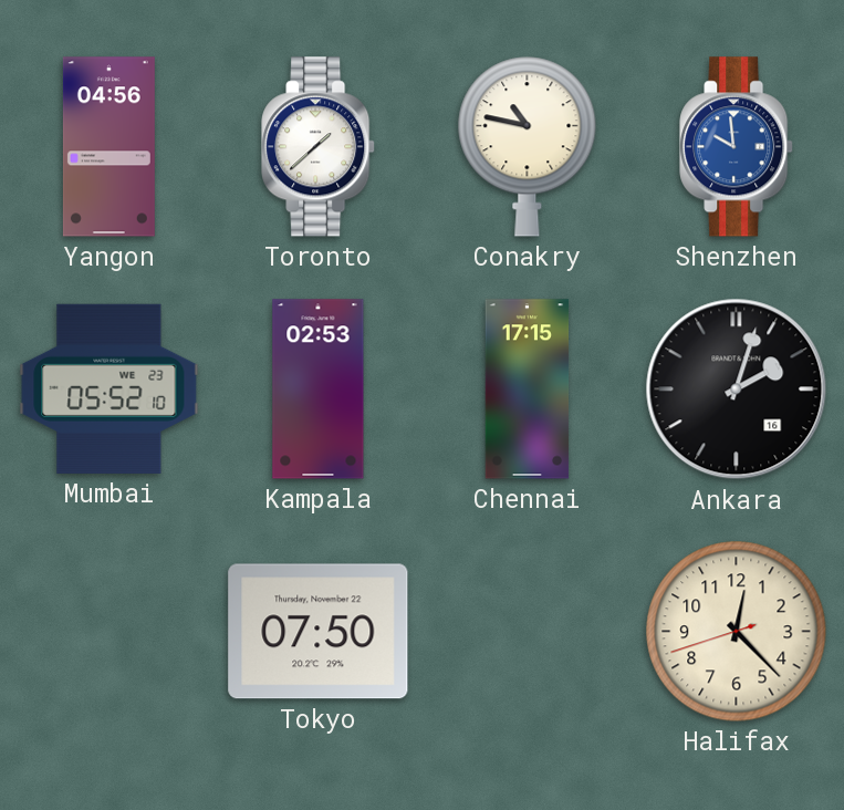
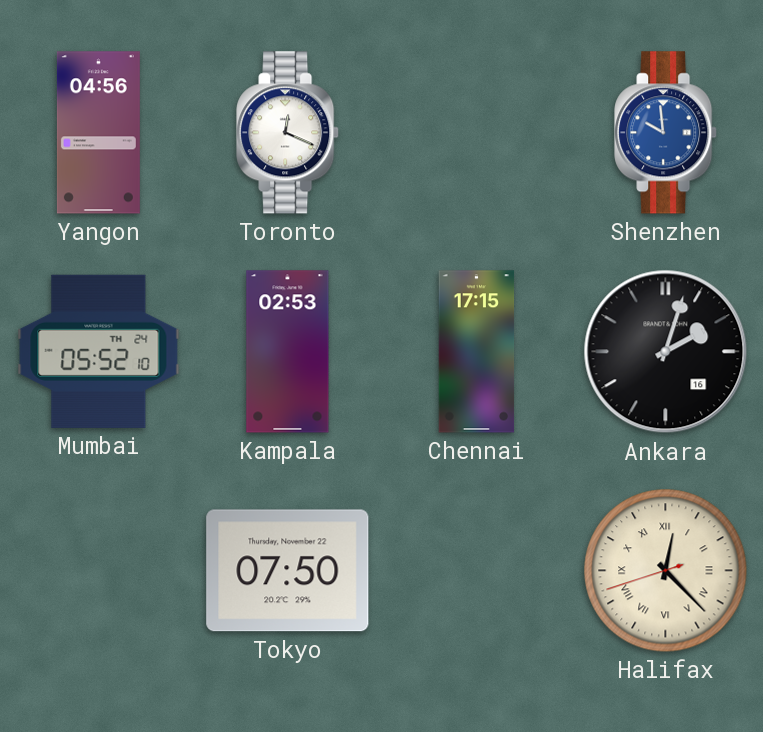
Toronto: 1:38 -> 12:19
Conakry: 10:47 -> none
Mumbai date: WE 23 -> TH 24
Halifax numerals: Arabic -> Roman
